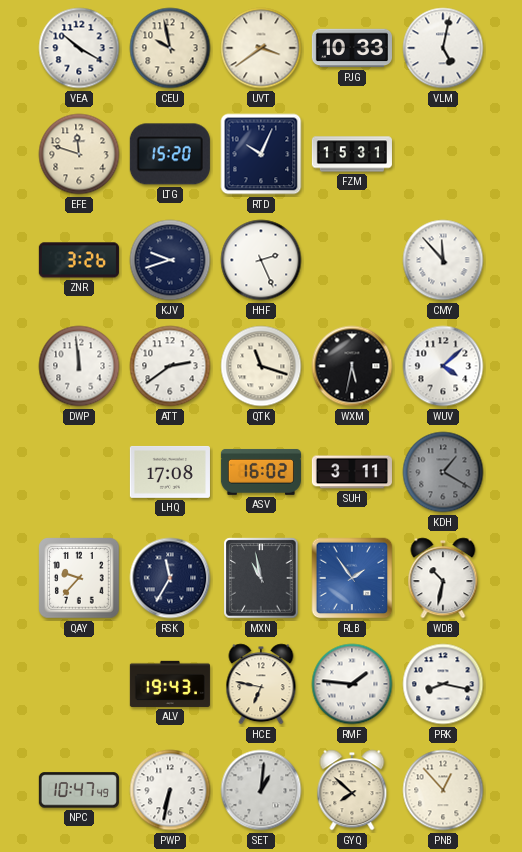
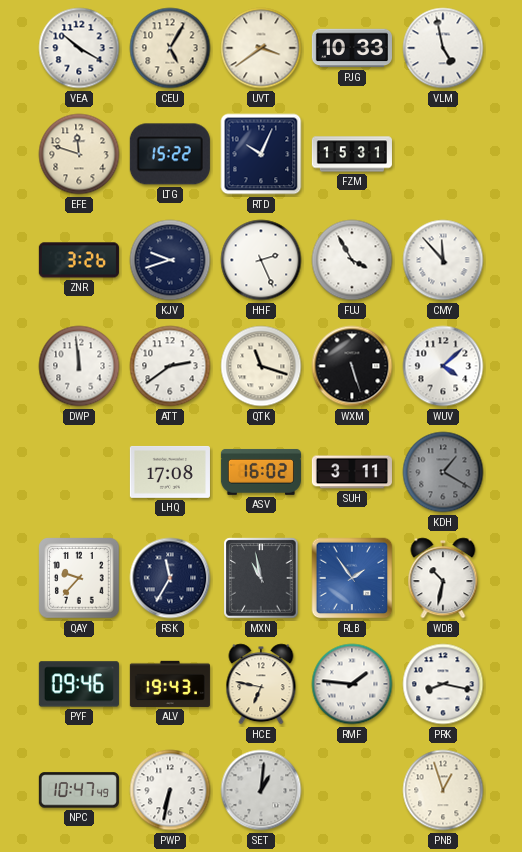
CEU: 9:58 -> 5:05
VLM: 5:02 -> 4:58
LTG: 15:20 -> 15:22
FUJ: none -> 3:55
WXM: 5:32 -> 5:27
PYF: none -> 09:46
GYQ: 7:52 -> none
PNB: 12:53 -> 12:57
